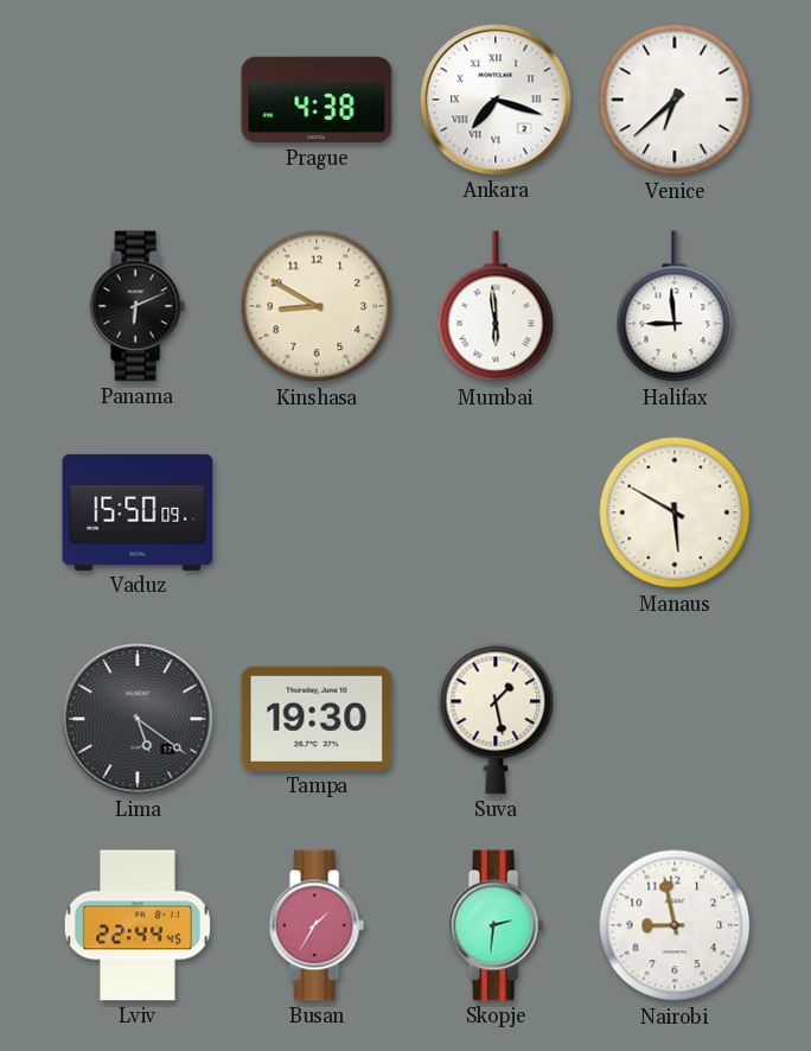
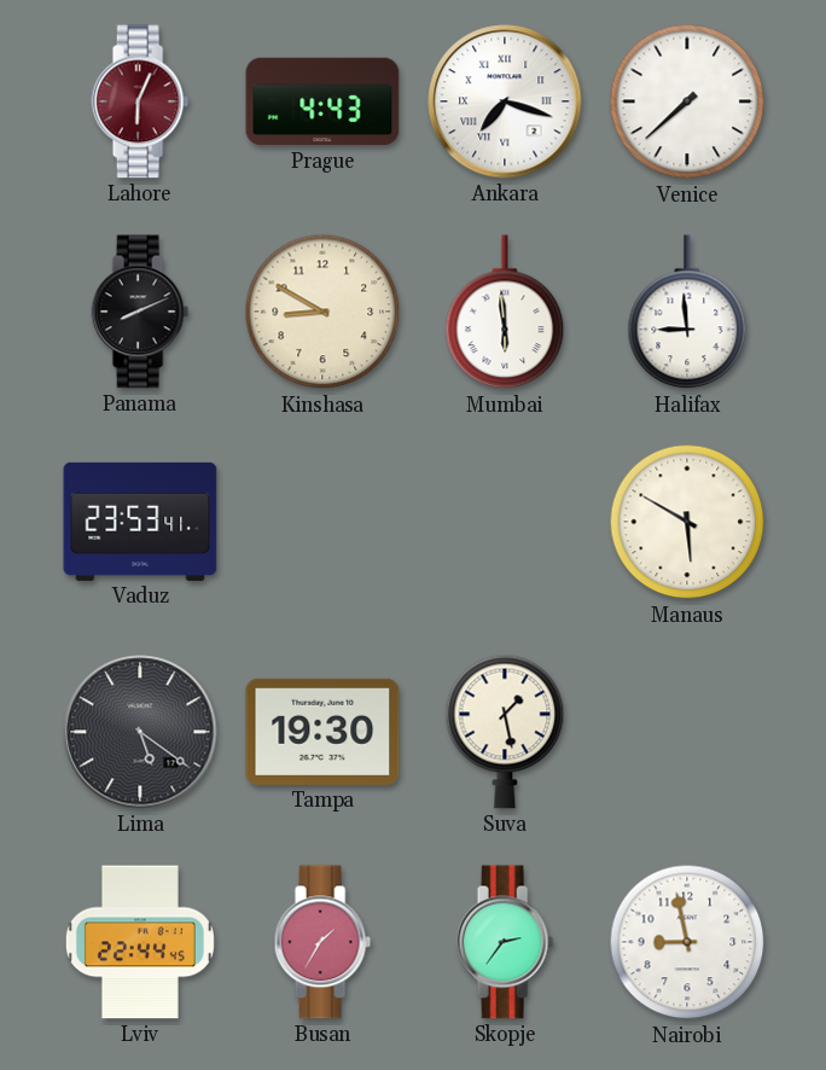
Lahore: none -> 6:04
Prague: 4:38 -> 4:43
Venice: 6:38 -> 7:38
Panama: 6:11 -> 8:11
Vaduz: 15:50 -> 23:53
Skopje: 2:31 -> 2:36
